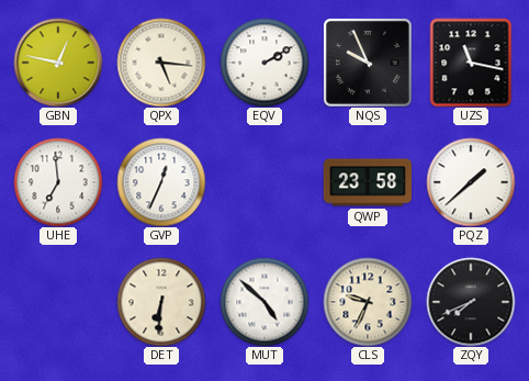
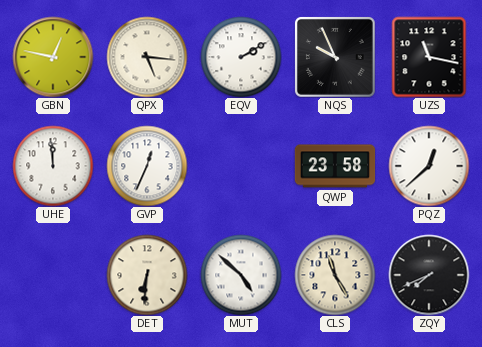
UHE: 6:59 -> 11:59
PQZ: 1:38 -> 12:38
CLS: 9:34 -> 11:25
